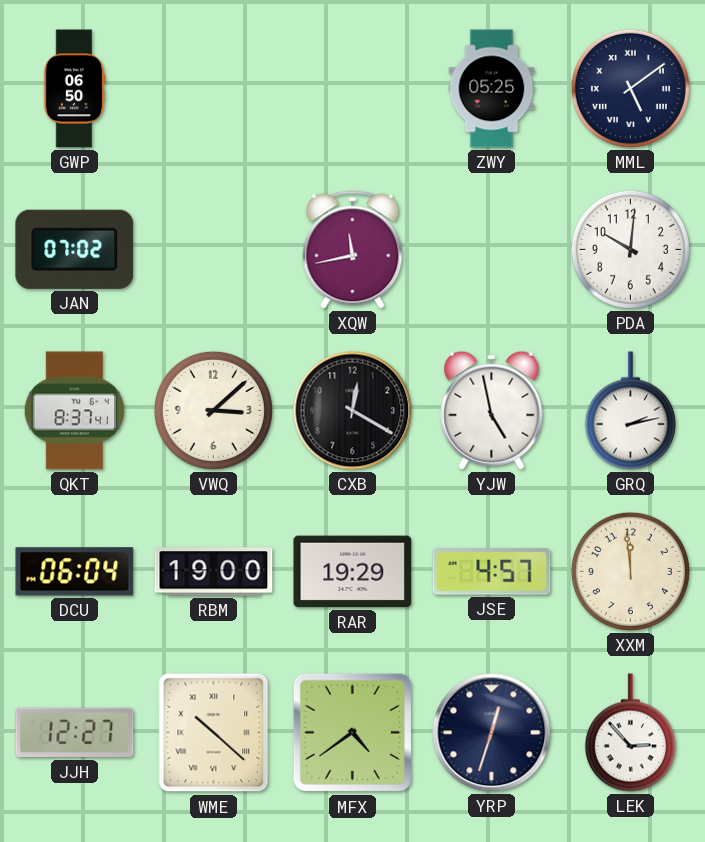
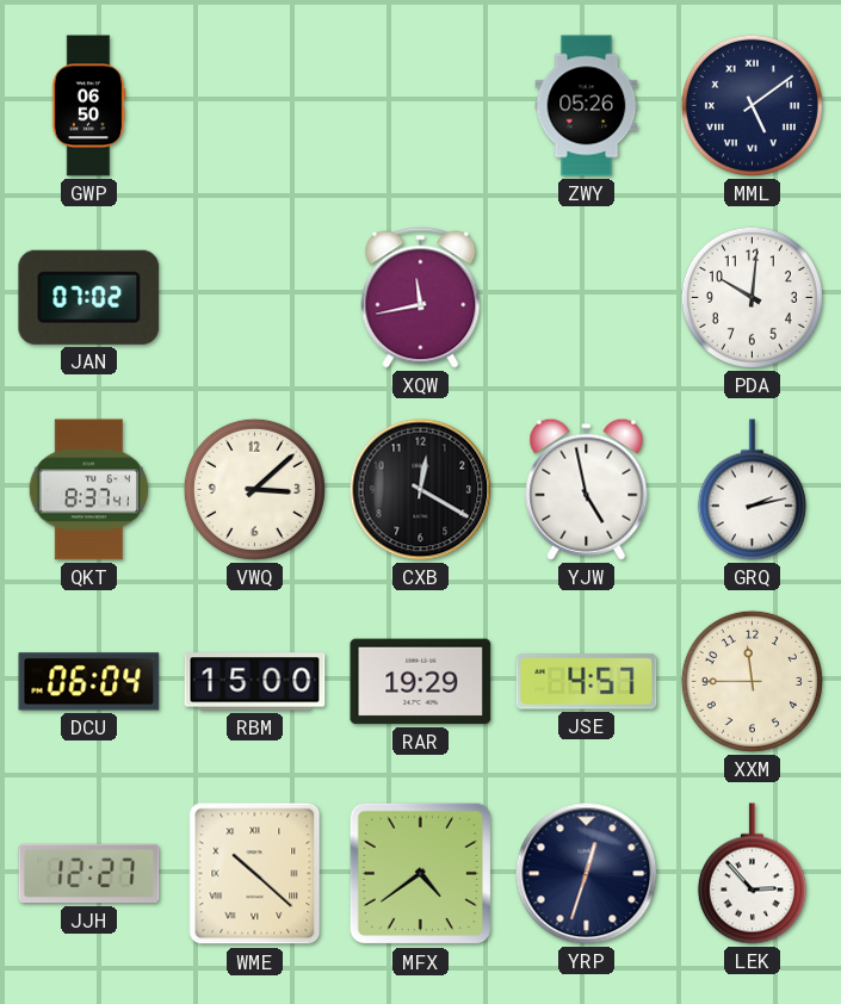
ZWY: 05:25 -> 05:26
RBM: 19:00 -> 15:00
XXM: 11:59 -> 11:45
